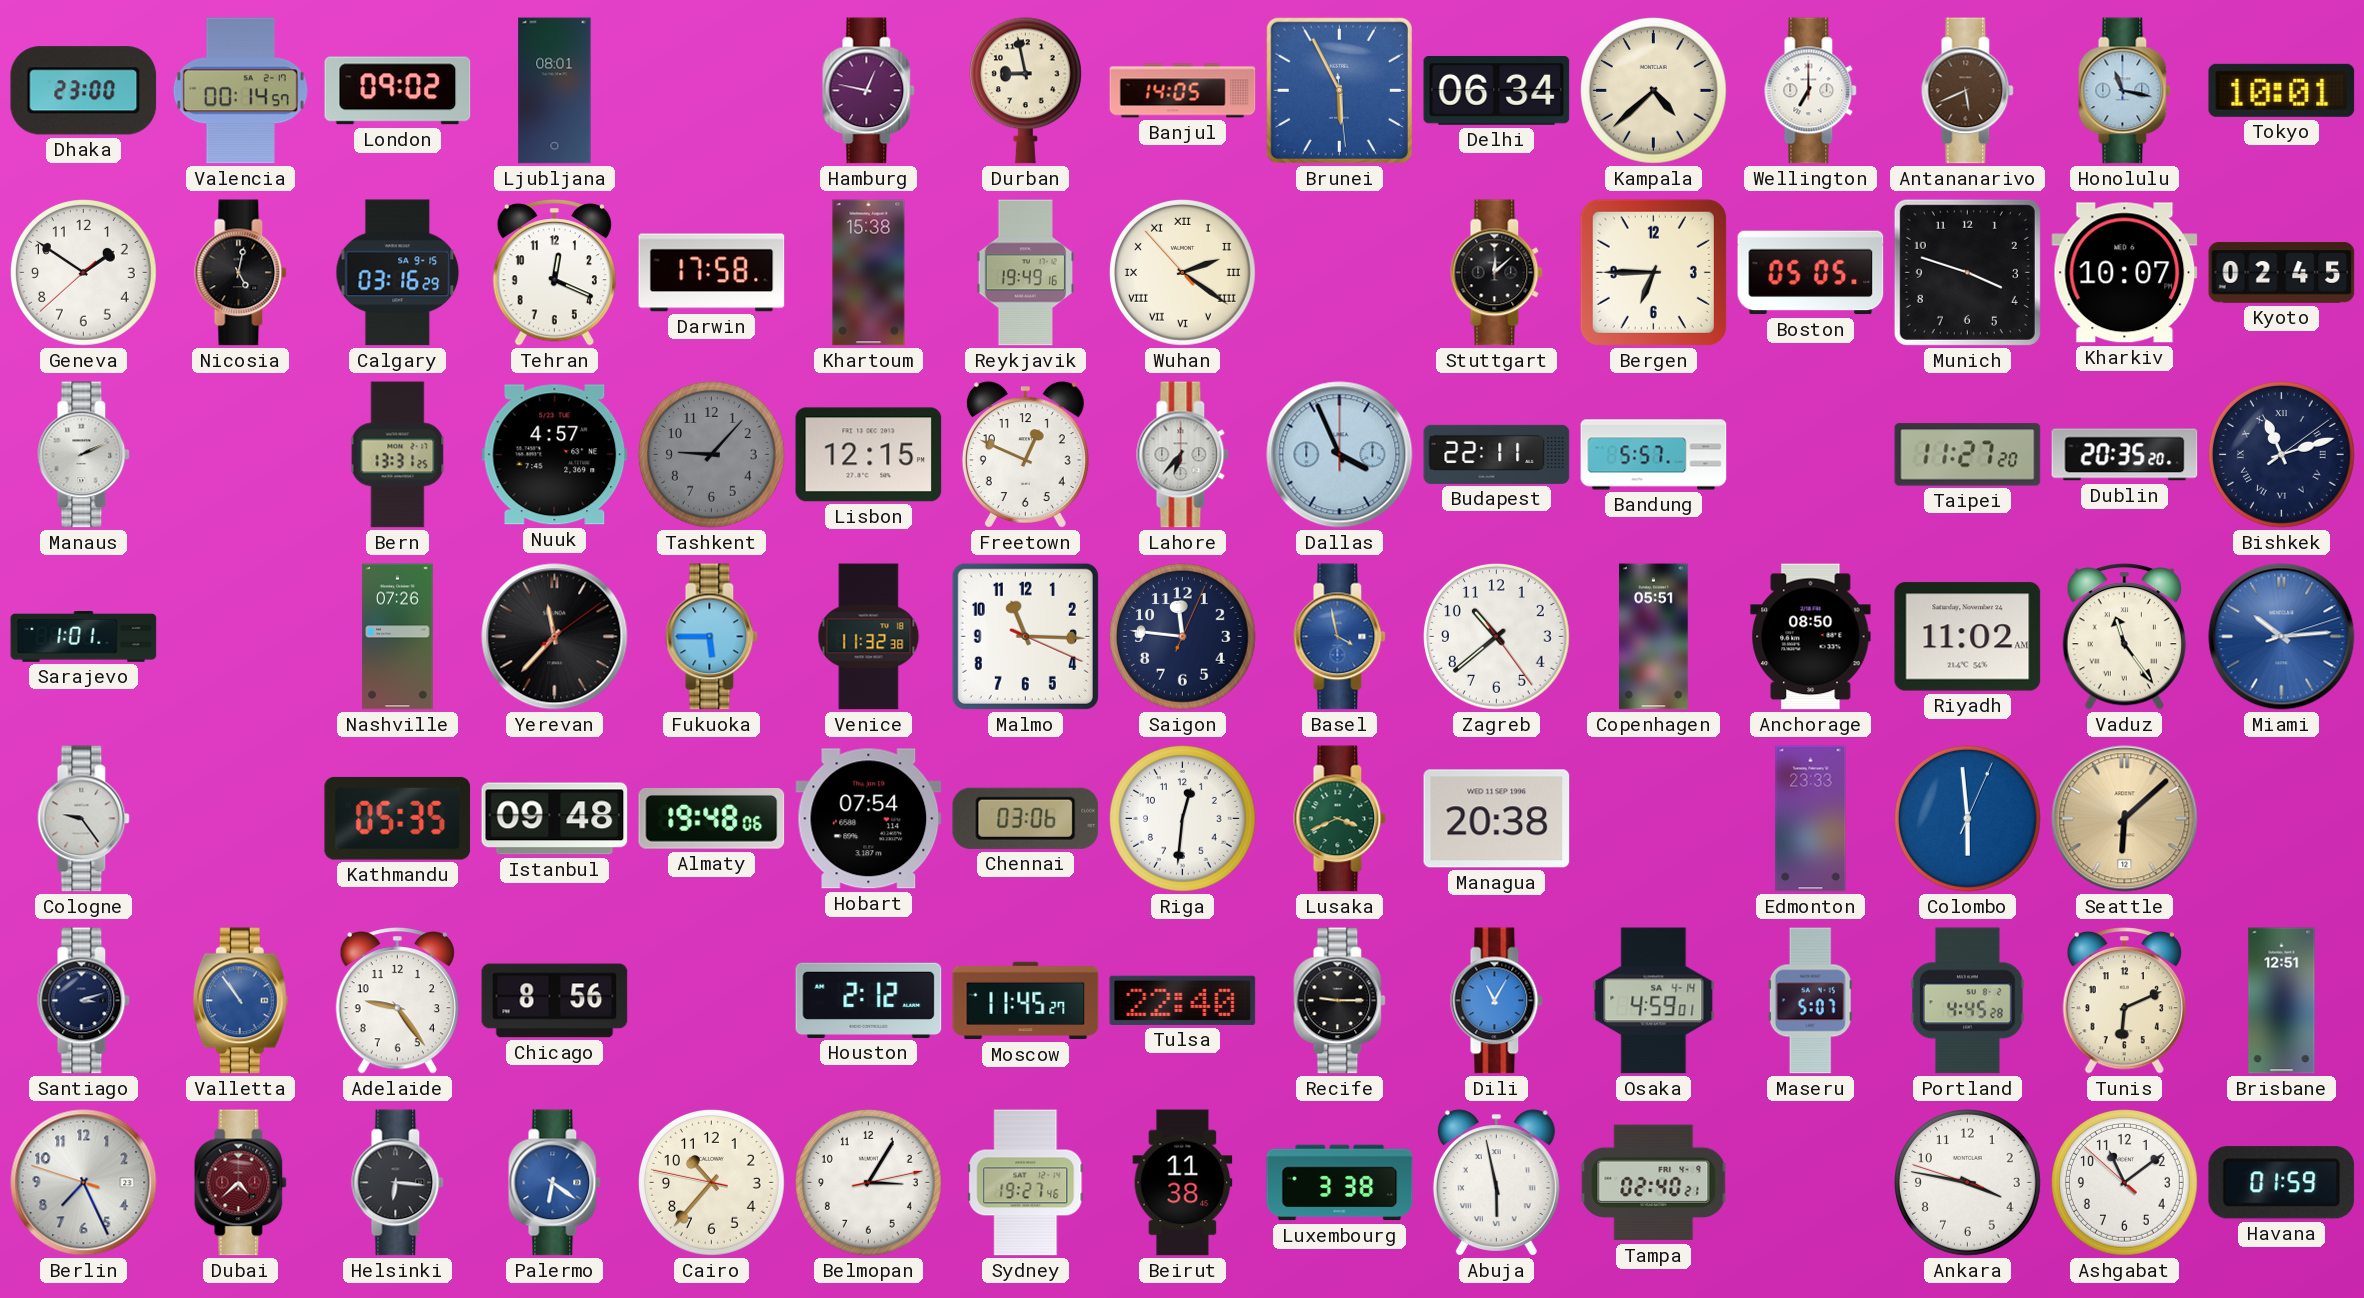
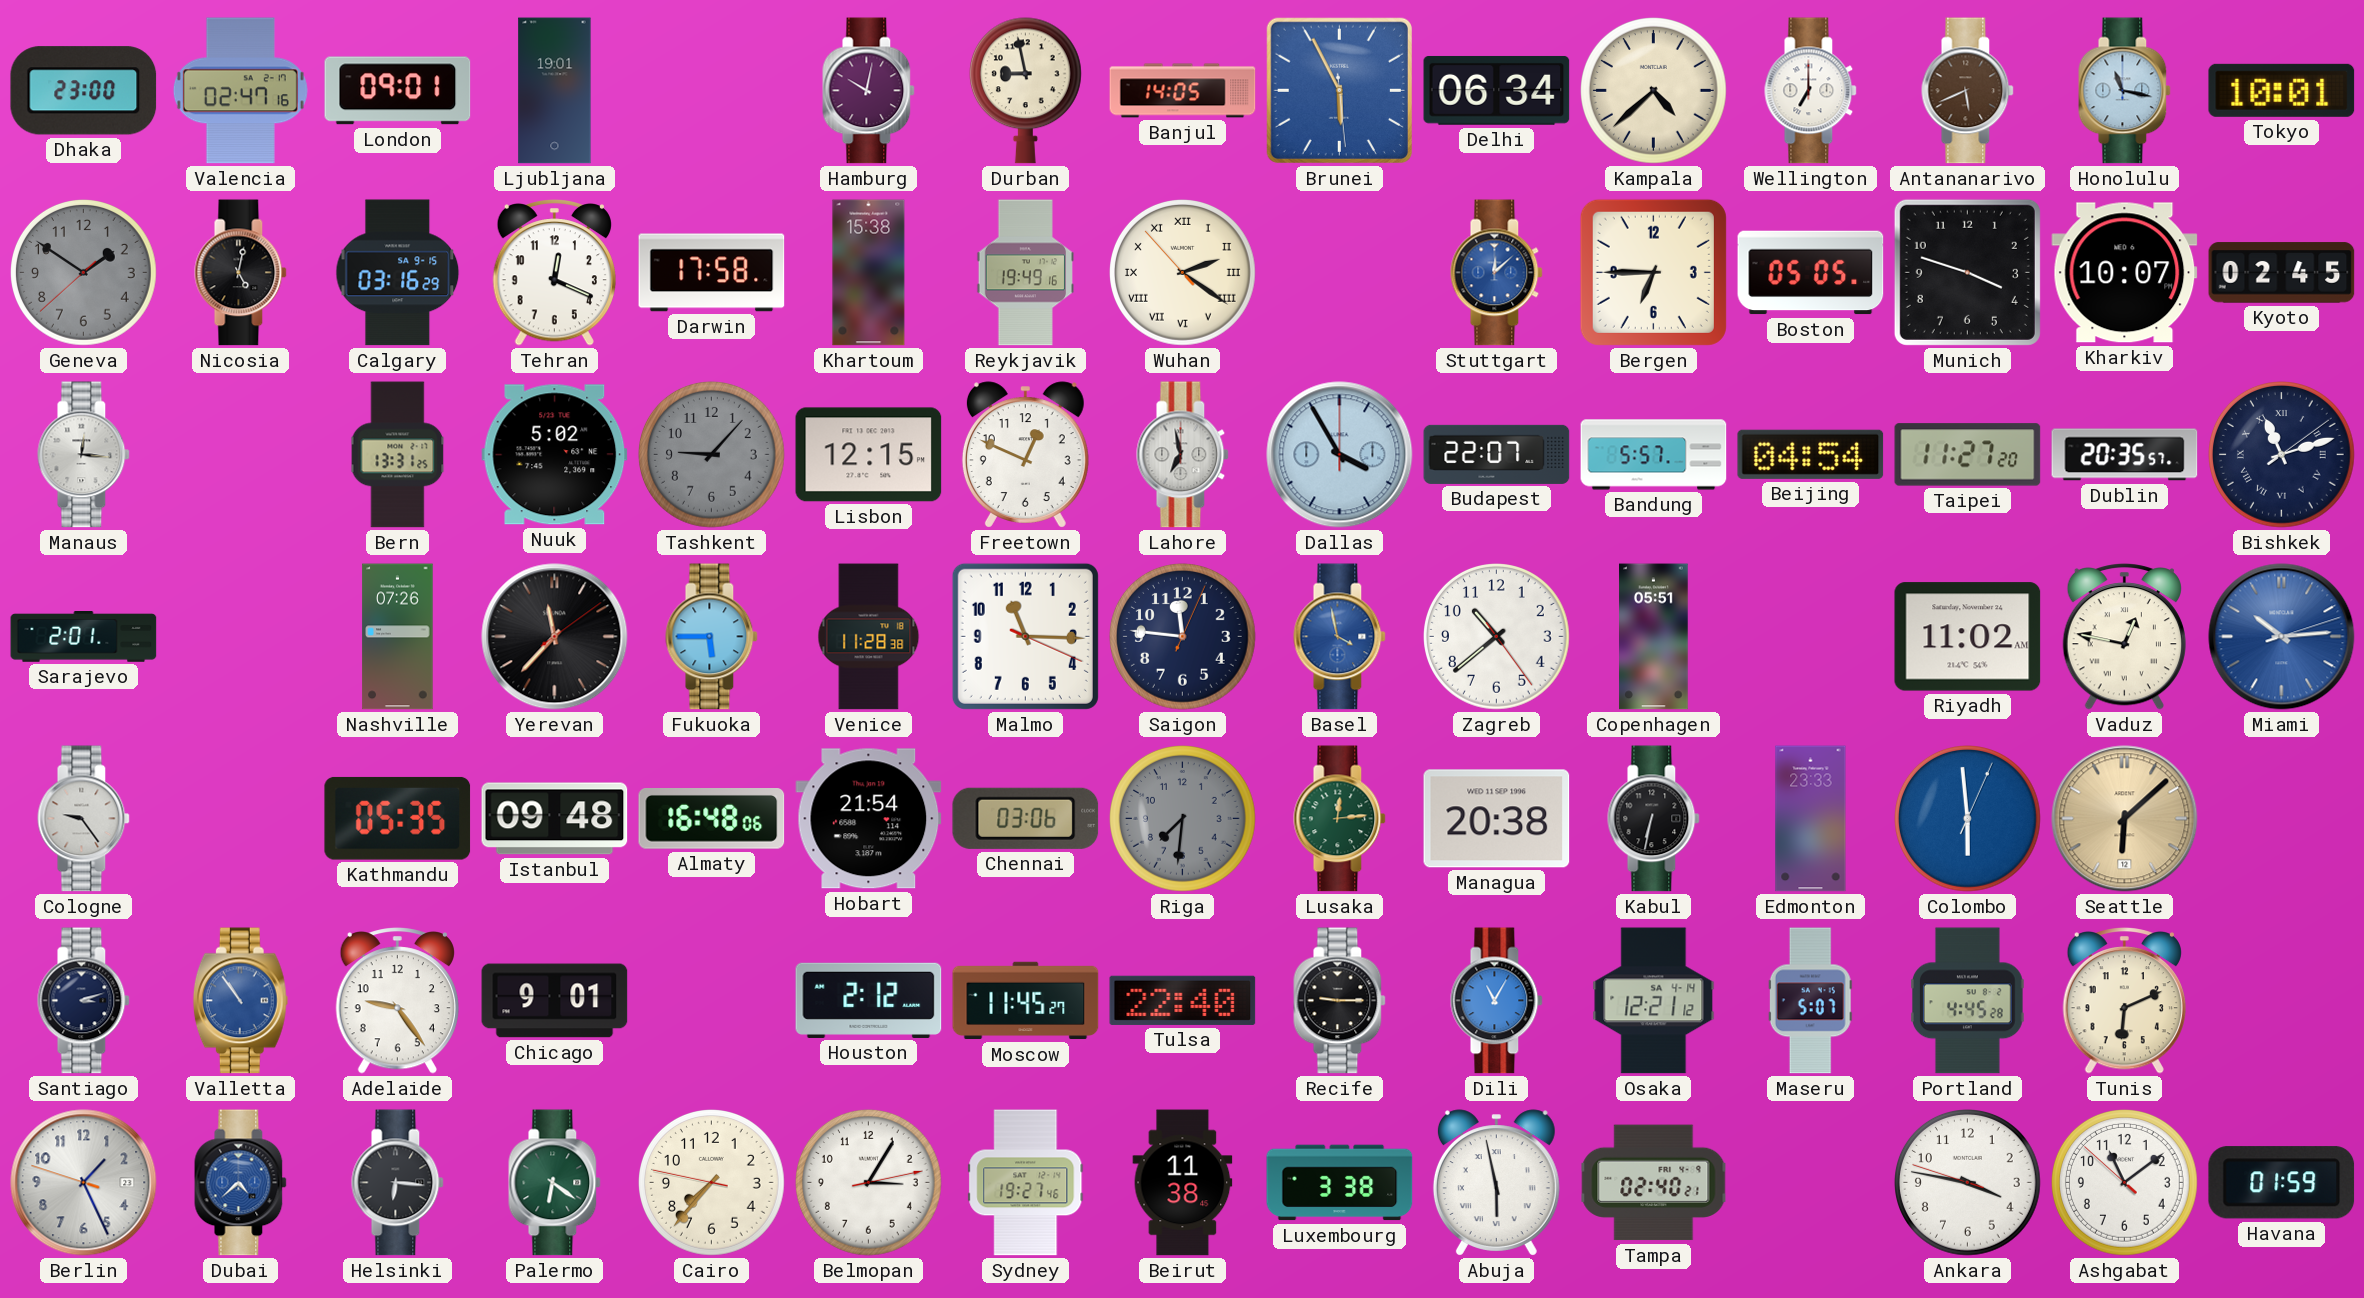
Valencia: 00:14 -> 02:47
London: 09:02 -> 09:01
Ljubljana: 08:01 -> 19:01
Hamburg: 12:47 -> 10:02
Geneva dial: white -> grey
Stuttgart dial: black -> blue
Manaus: 2:11 -> 12:16
Nuuk: 4:57 -> 5:02
Lahore: 6:37 -> 6:58
Dallas: 3:56 -> 3:55
Budapest: 22:11 -> 22:07
Beijing: none -> 04:54
Dublin: 20:35:20 -> 20:35:57
Sarajevo: 1:01 -> 2:01
Venice: 11:32 -> 11:28
Anchorage: 08:50 -> none
Vaduz: 11:24 -> 12:47
Almaty: 19:48 -> 16:48
Hobart: 07:54 -> 21:54
Riga: 12:31 -> 7:31
Riga dial: white -> grey
Lusaka: 3:41 -> 12:14
Kabul: none -> 6:32
Chicago: 8:56 -> 9:01
Osaka: 4:59 -> 12:21
Brisbane: 12:51 -> none
Berlin: 7:25 -> 1:25
Dubai dial: burgundy -> blue
Palermo dial: blue -> green
Cairo: 10:36 -> 7:36
